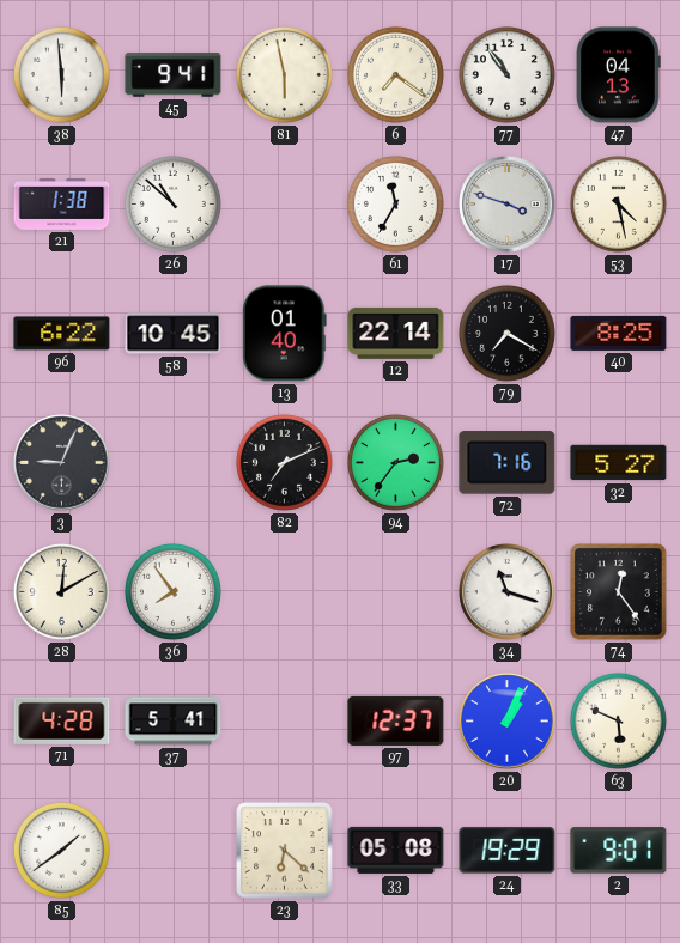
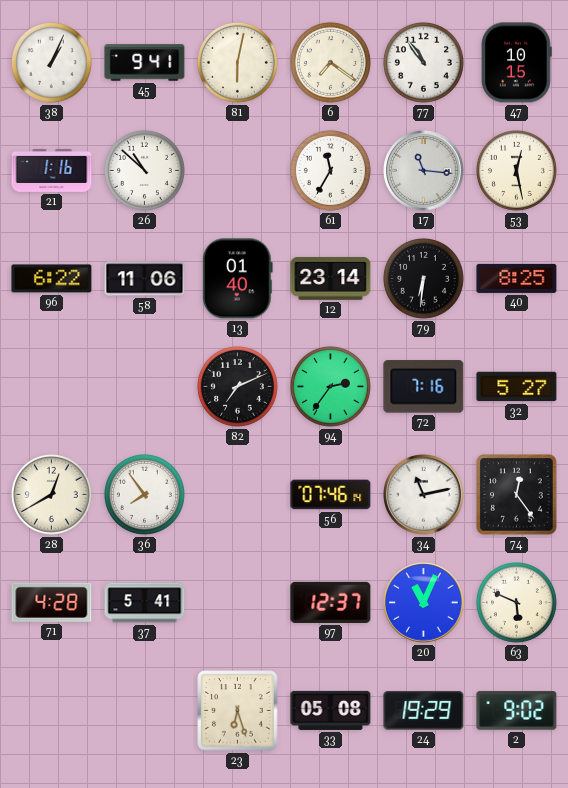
38: 5:59 -> 1:04
81: 5:58 -> 6:02
47: 04:13 -> 10:15
21: 1:38 -> 1:16
17: 3:48 -> 11:16
53: 4:28 -> 12:28
58: 10:45 -> 11:06
12: 22:14 -> 23:14
79: 7:20 -> 6:31
3: 9:04 -> none
28: 12:10 -> 12:40
56: none -> 07:46
34: 11:18 -> 11:13
20: 1:04 -> 11:04
85: 1:39 -> none
23: 6:22 -> 6:27
2: 9:01 -> 9:02
